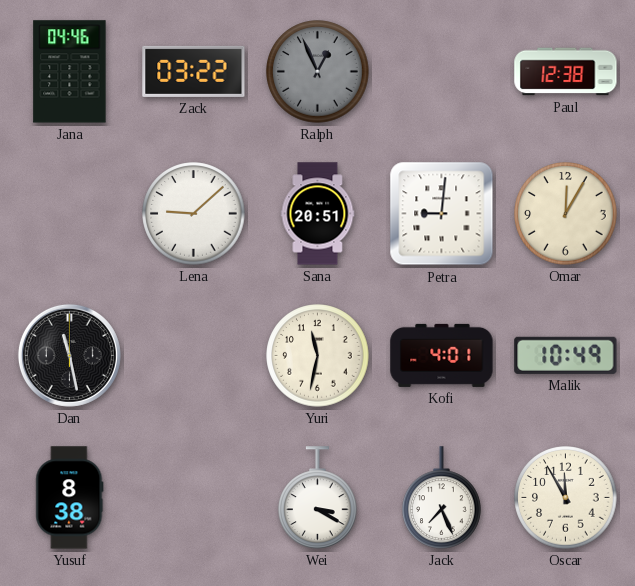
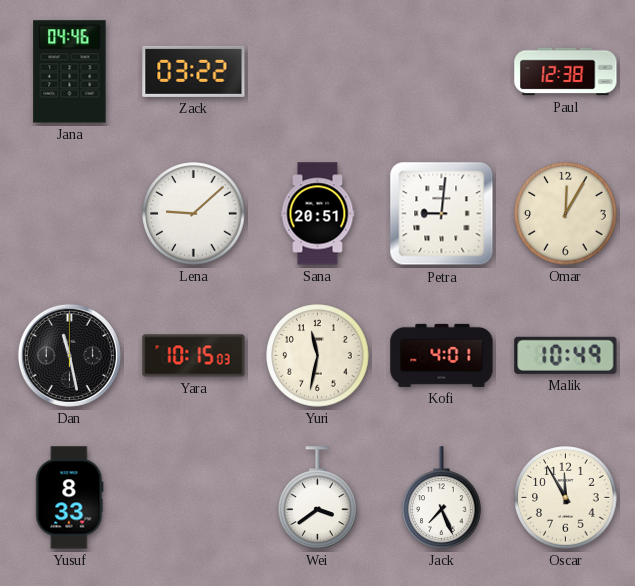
Ralph: 12:56 -> none
Yara: none -> 10:15
Yusuf: 8:38 -> 8:33
Wei: 3:20 -> 3:39
